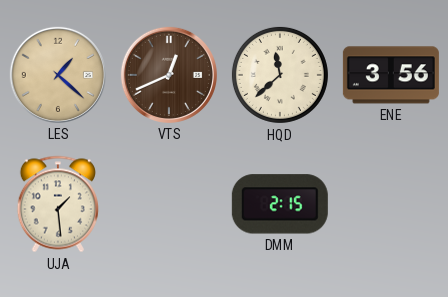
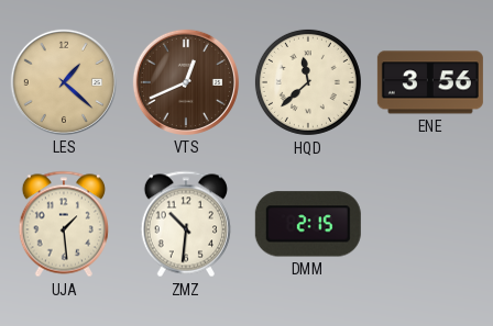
ZMZ: none -> 10:31
